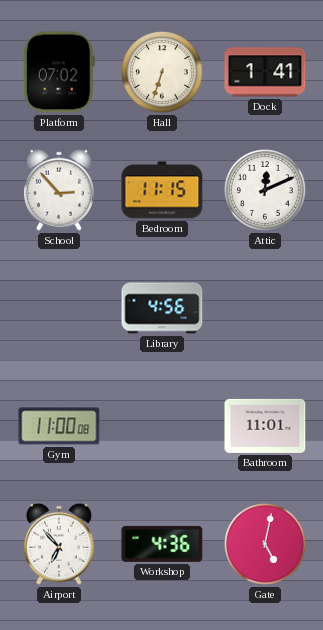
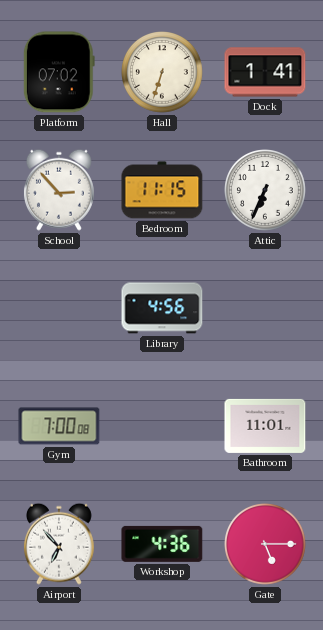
Attic: 12:11 -> 6:34
Gym: 11:00 -> 7:00
Gate: 5:02 -> 5:15
